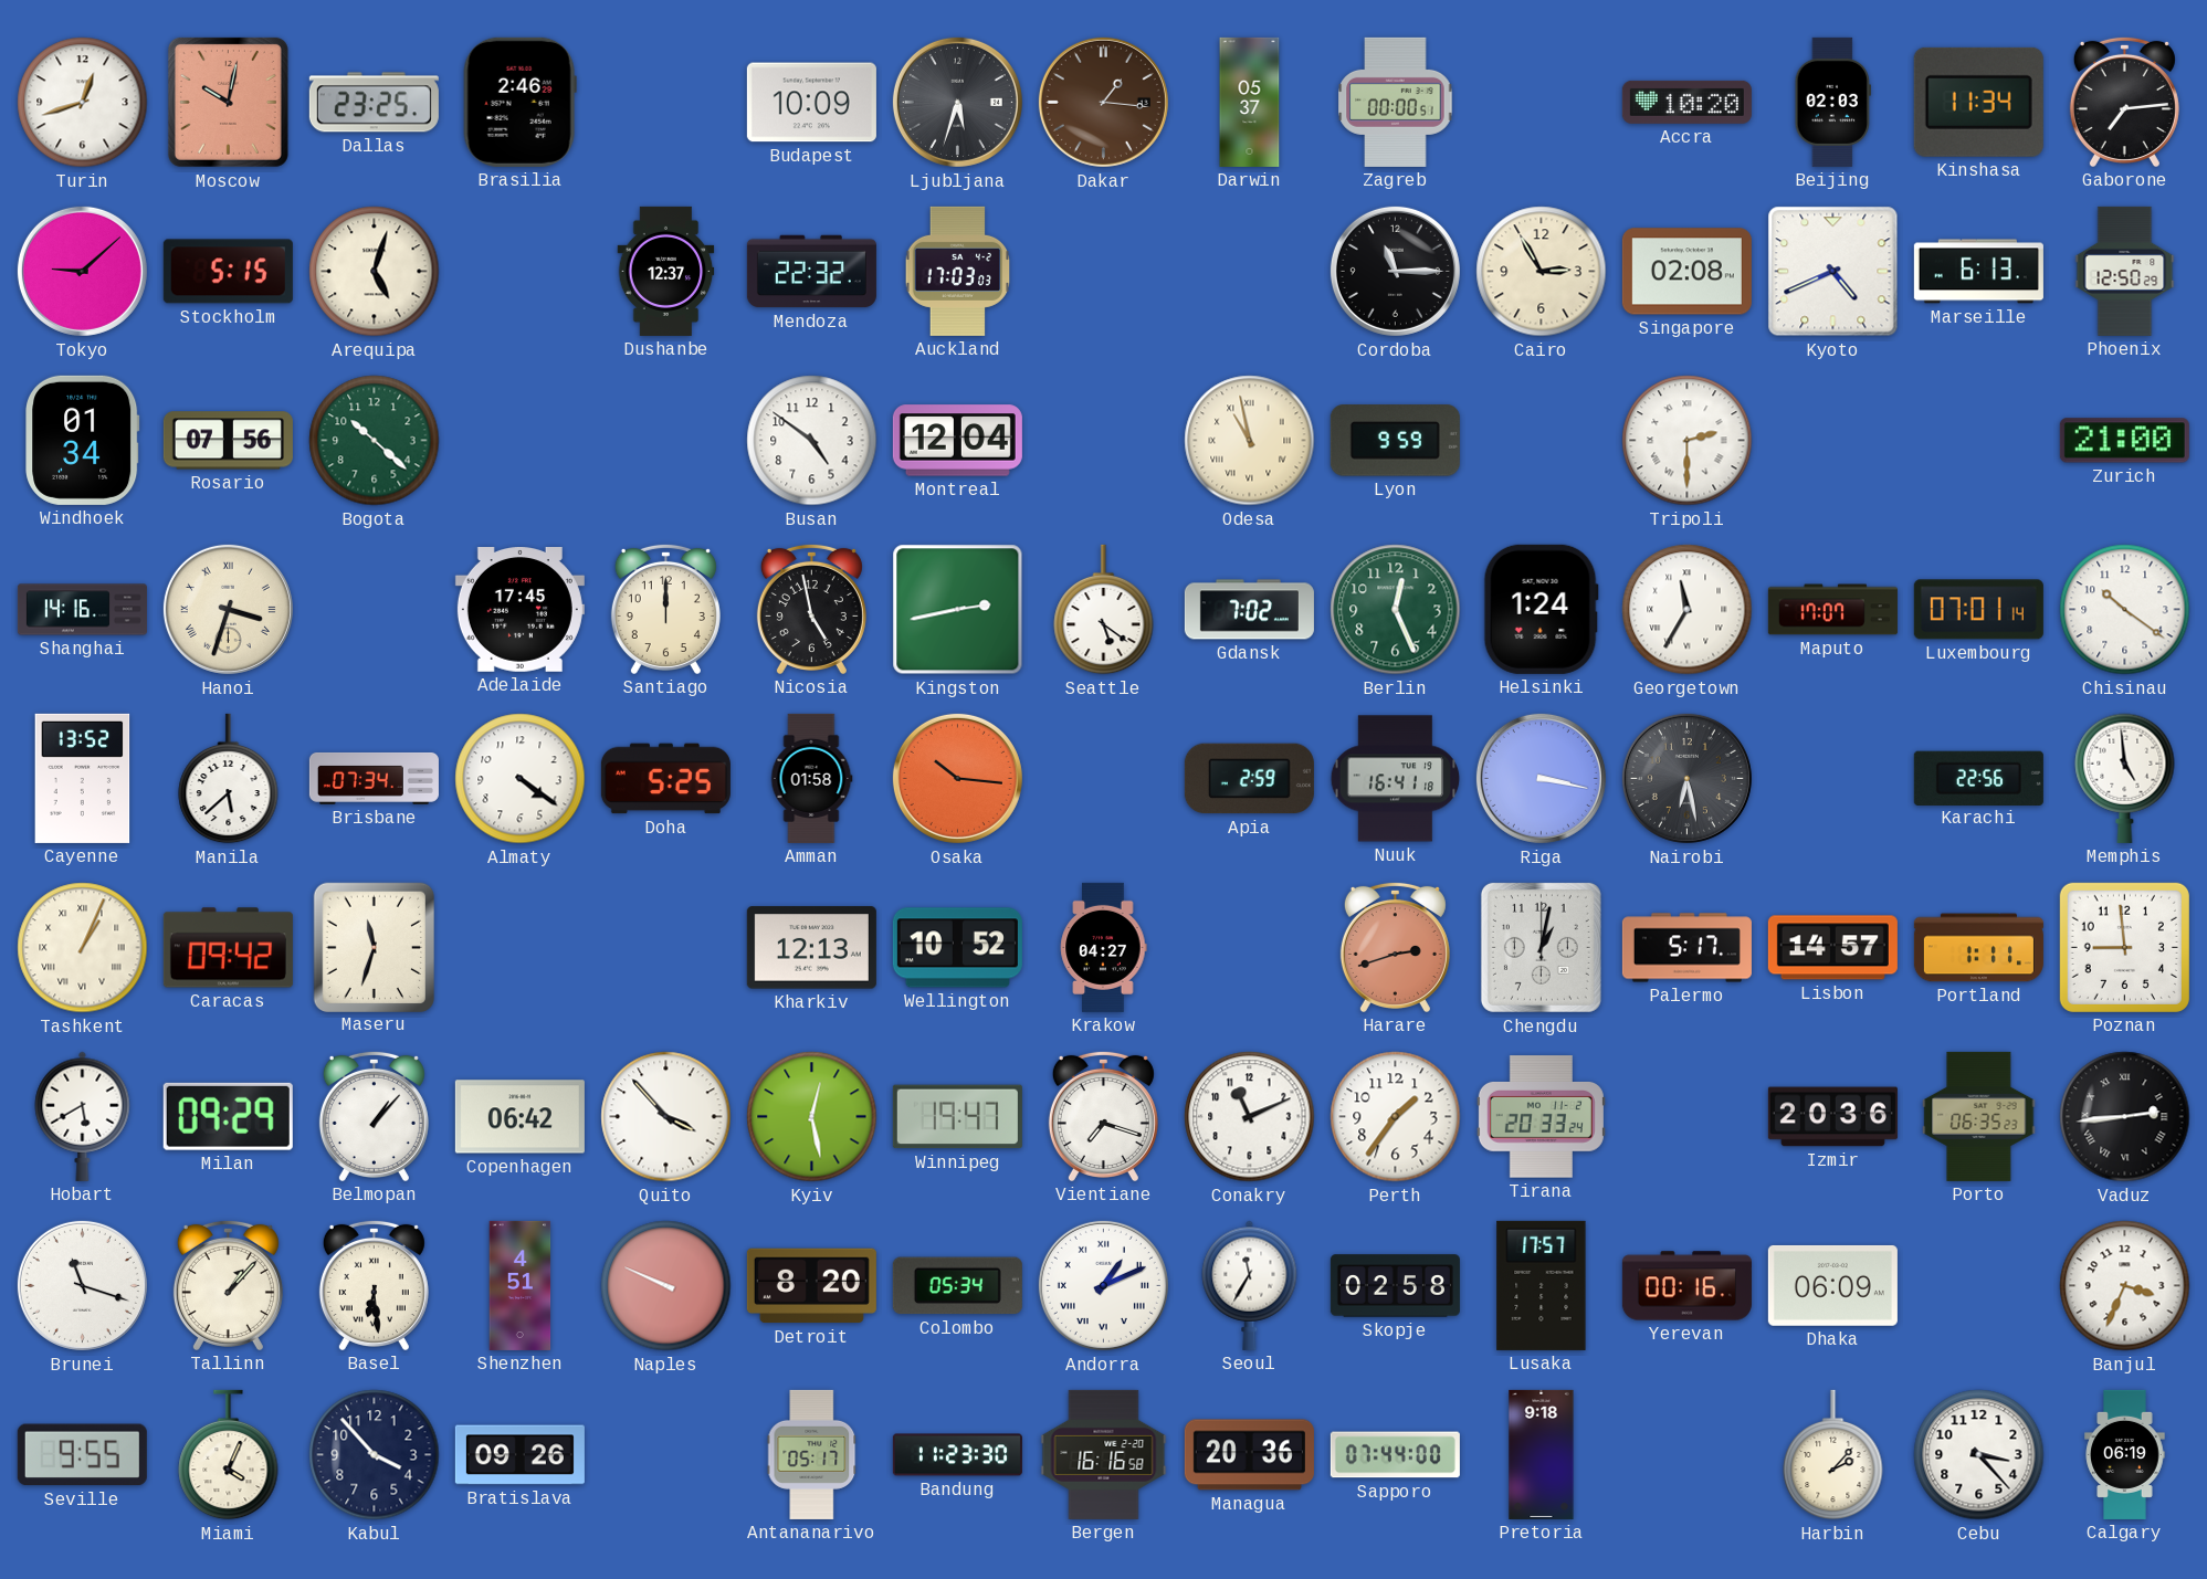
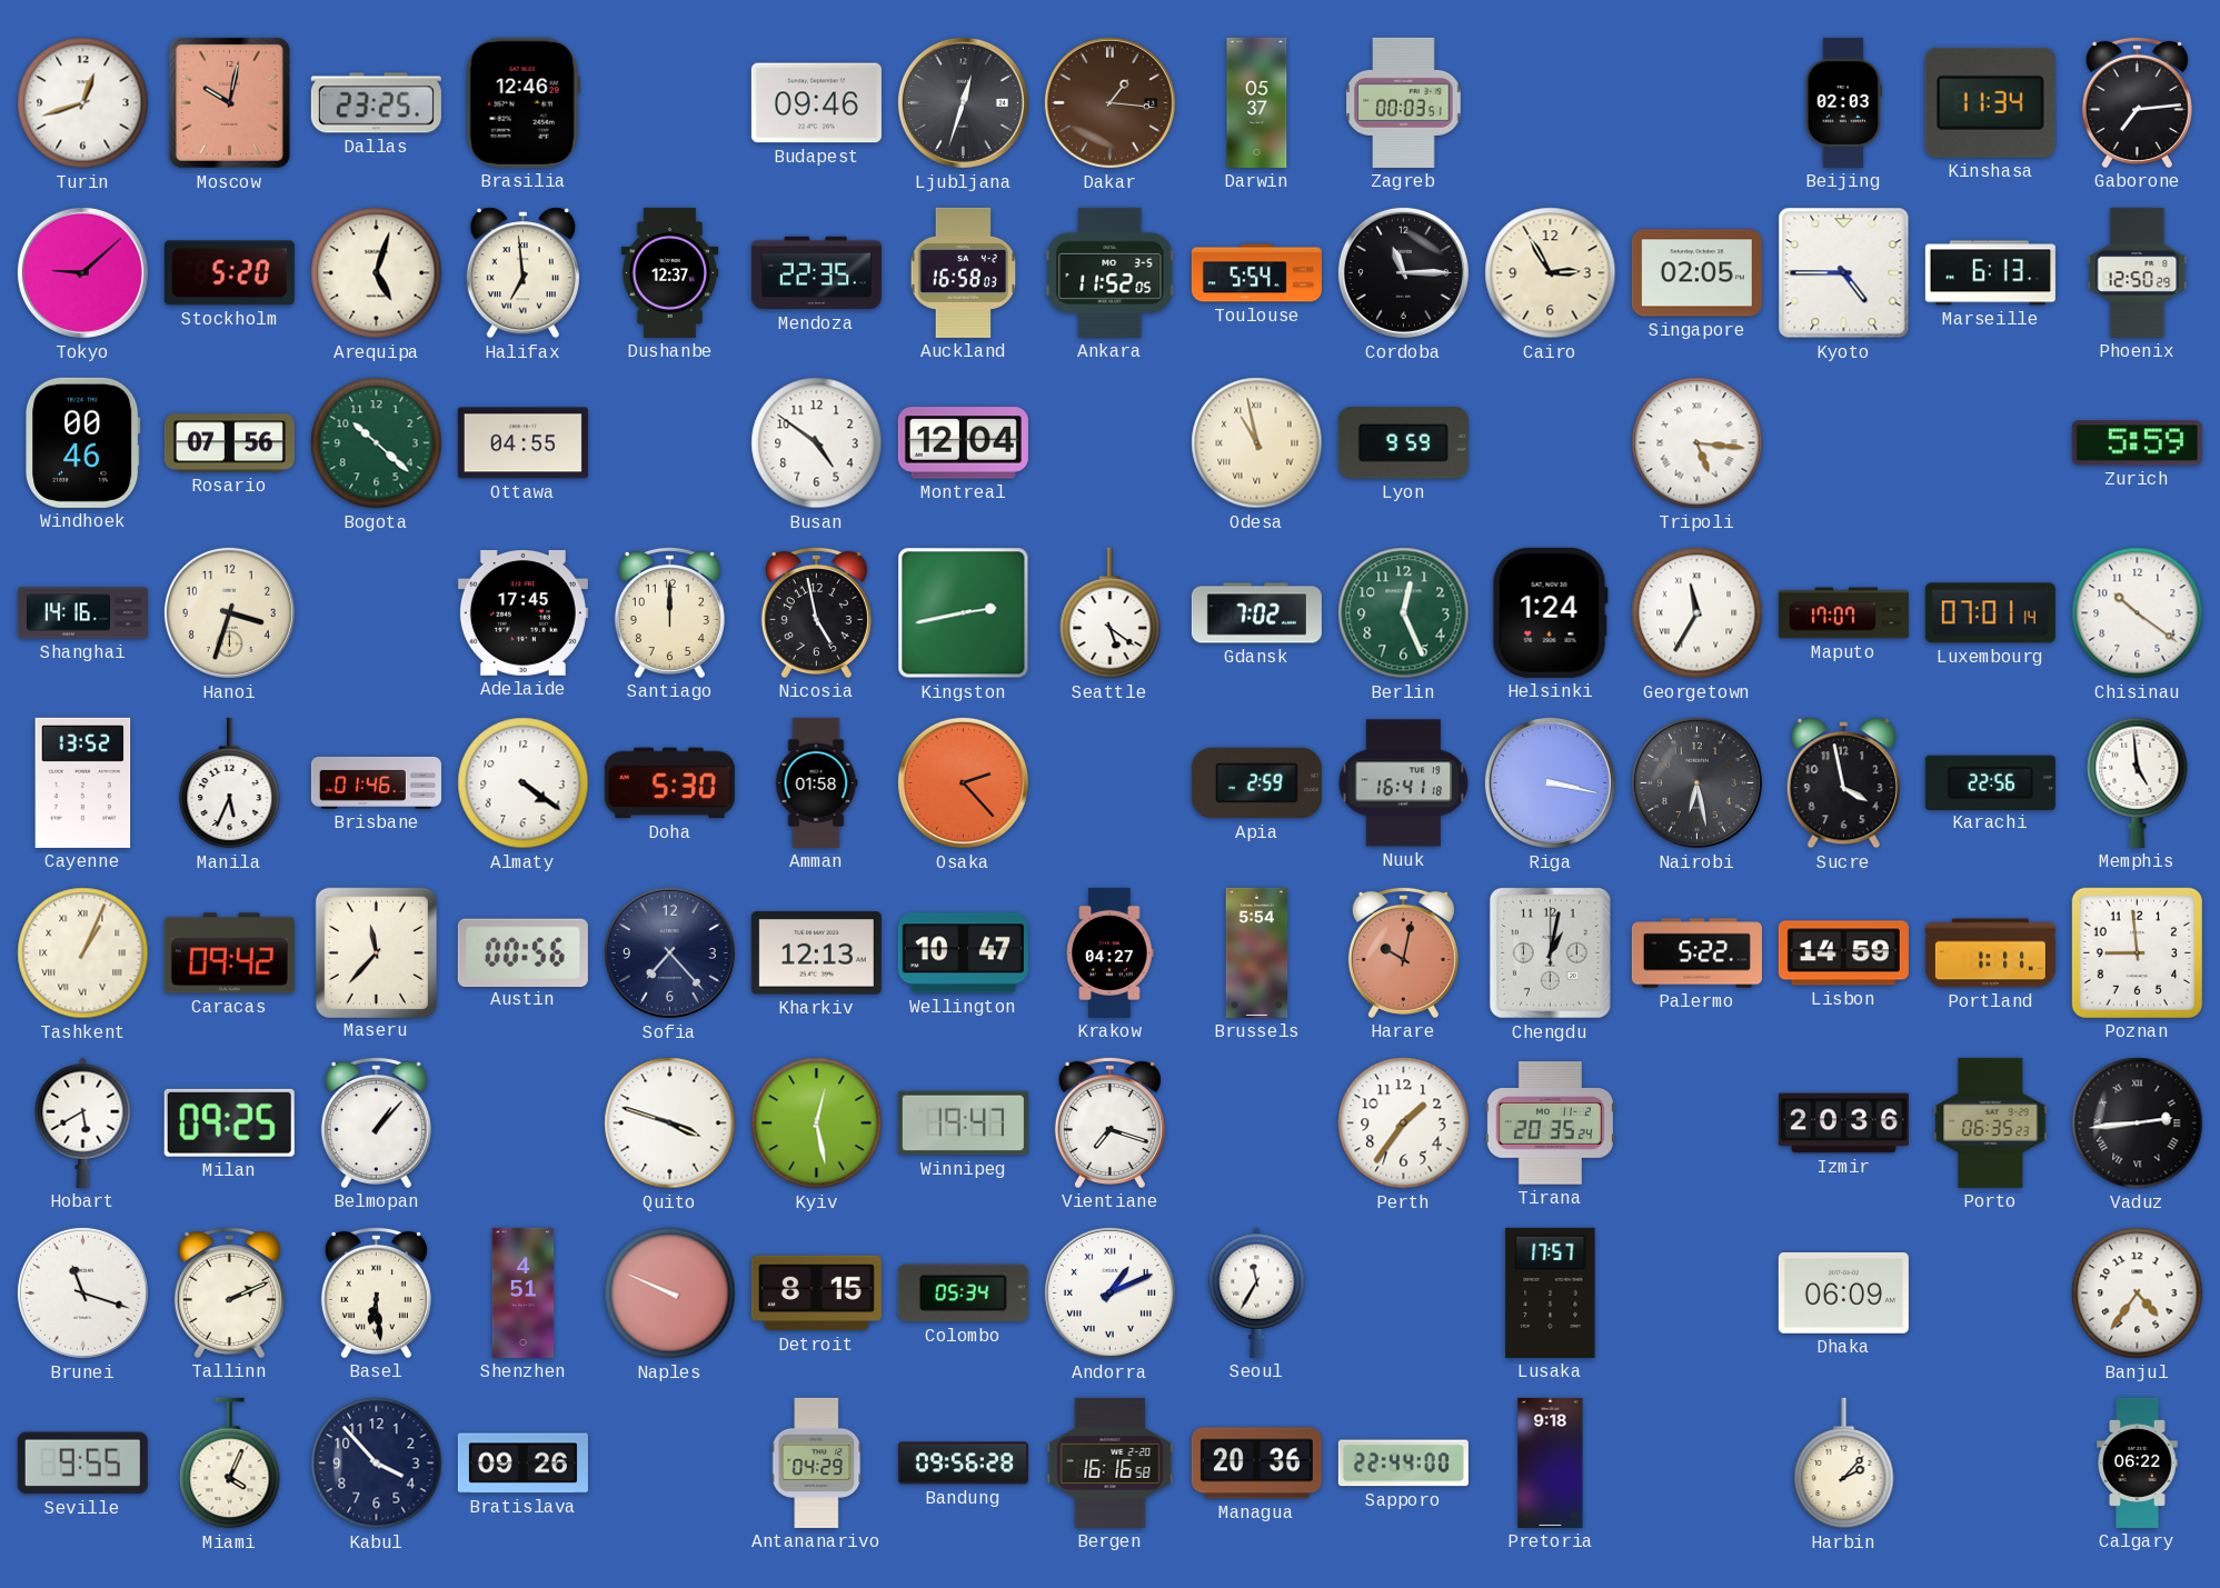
Brasilia: 2:46 -> 12:46
Budapest: 10:09 -> 09:46
Ljubljana: 5:33 -> 12:33
Zagreb: 00:00 -> 00:03
Accra: 10:20 -> none
Stockholm: 5:15 -> 5:20
Halifax: none -> 6:59
Mendoza: 22:32 -> 22:35
Auckland: 17:03 -> 16:58
Ankara: none -> 11:52
Toulouse: none -> 5:54
Singapore: 02:08 -> 02:05
Kyoto: 4:41 -> 4:45
Windhoek: 01:34 -> 00:46
Ottawa: none -> 04:55
Tripoli: 2:30 -> 5:16
Zurich: 21:00 -> 5:59
Hanoi numerals: Roman -> Arabic
Manila: 5:38 -> 5:34
Brisbane: 07:34 -> 01:46
Doha: 5:25 -> 5:30
Osaka: 10:16 -> 2:23
Sucre: none -> 3:58
Maseru: 11:33 -> 11:37
Austin: none -> 00:56
Sofia: none -> 7:23
Wellington: 10:52 -> 10:47
Brussels: none -> 5:54
Harare: 2:42 -> 10:02
Palermo: 5:17 -> 5:22
Lisbon: 14:57 -> 14:59
Milan: 09:29 -> 09:25
Copenhagen: 06:42 -> none
Quito: 3:53 -> 3:48
Conakry: 11:11 -> none
Tirana: 20:33 -> 20:35
Tallinn: 1:07 -> 2:11
Detroit: 8:20 -> 8:15
Skopje: 02:58 -> none
Yerevan: 00:16 -> none
Banjul: 3:34 -> 4:36
Antananarivo: 05:17 -> 04:29
Bandung: 11:23 -> 09:56
Sapporo: 07:44 -> 22:44
Cebu: 3:23 -> none
Calgary: 06:19 -> 06:22
